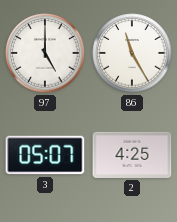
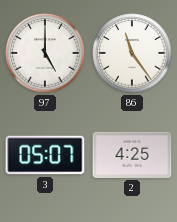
86: 11:25 -> 11:24
